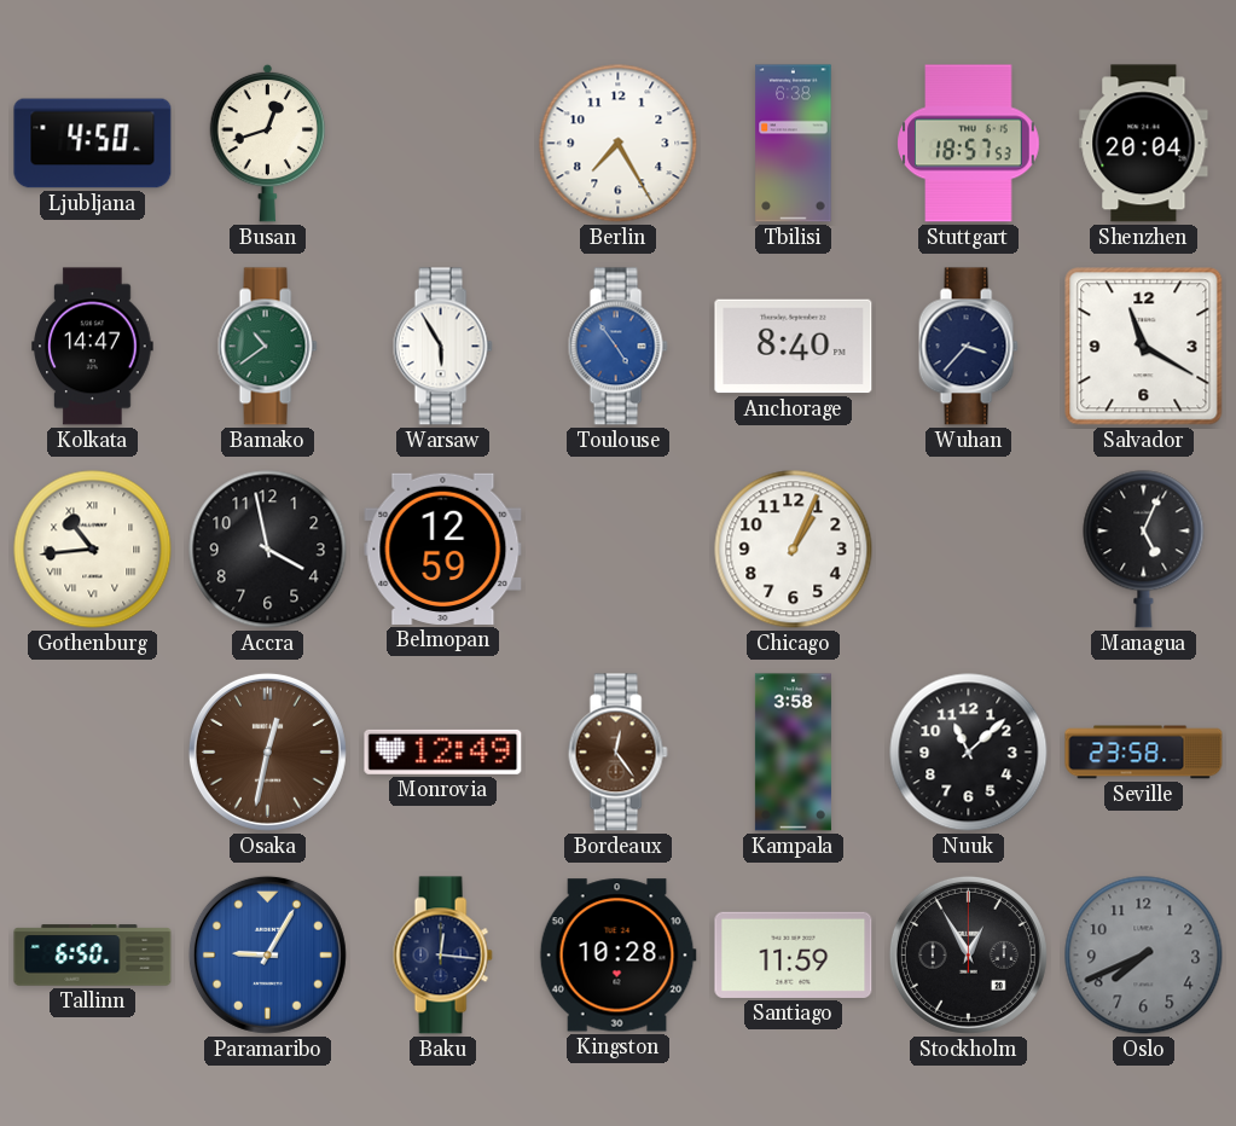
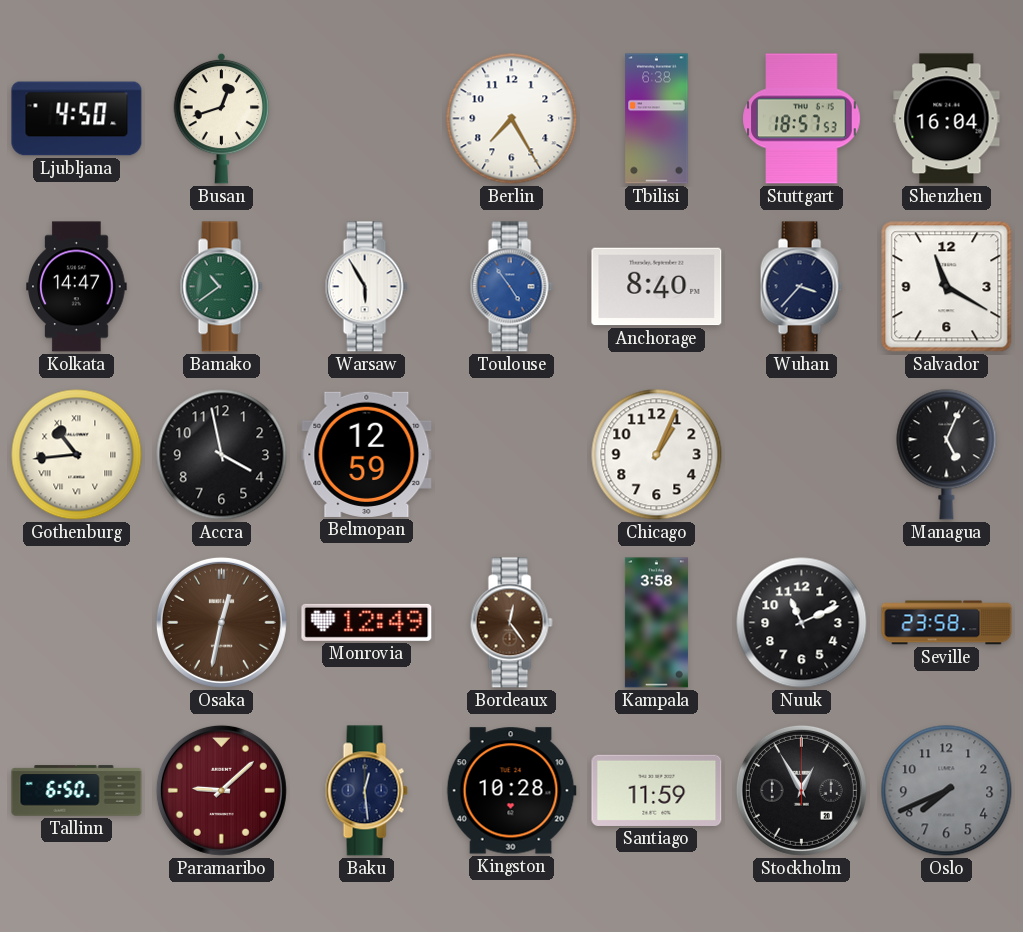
Shenzhen: 20:04 -> 16:04
Nuuk: 11:08 -> 11:11
Paramaribo: 9:05 -> 9:08
Paramaribo dial: blue -> burgundy
Baku: 12:16 -> 12:29
